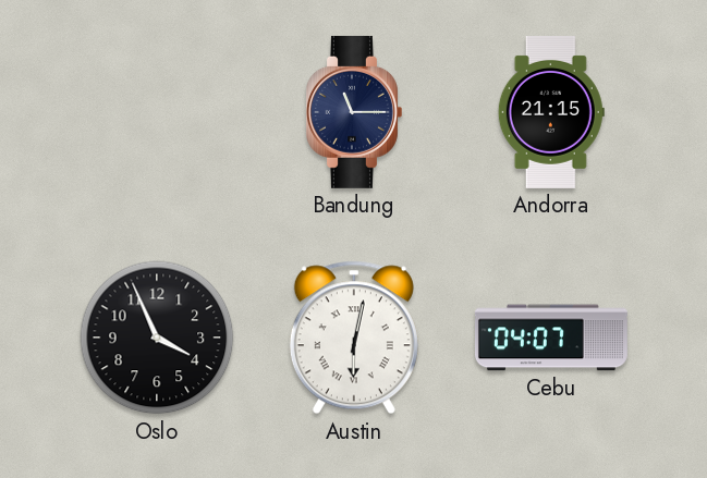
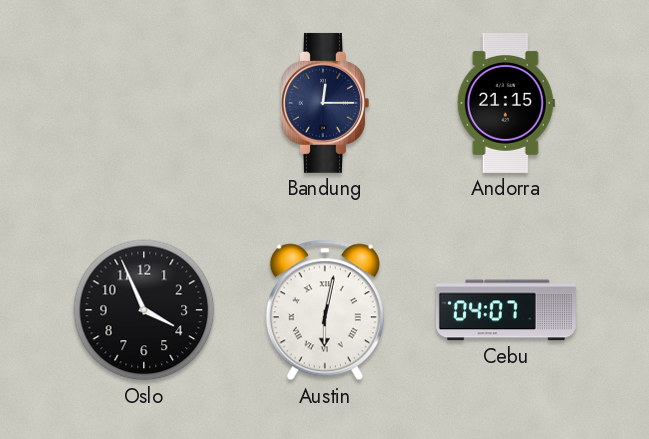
Bandung: 11:15 -> 12:15
